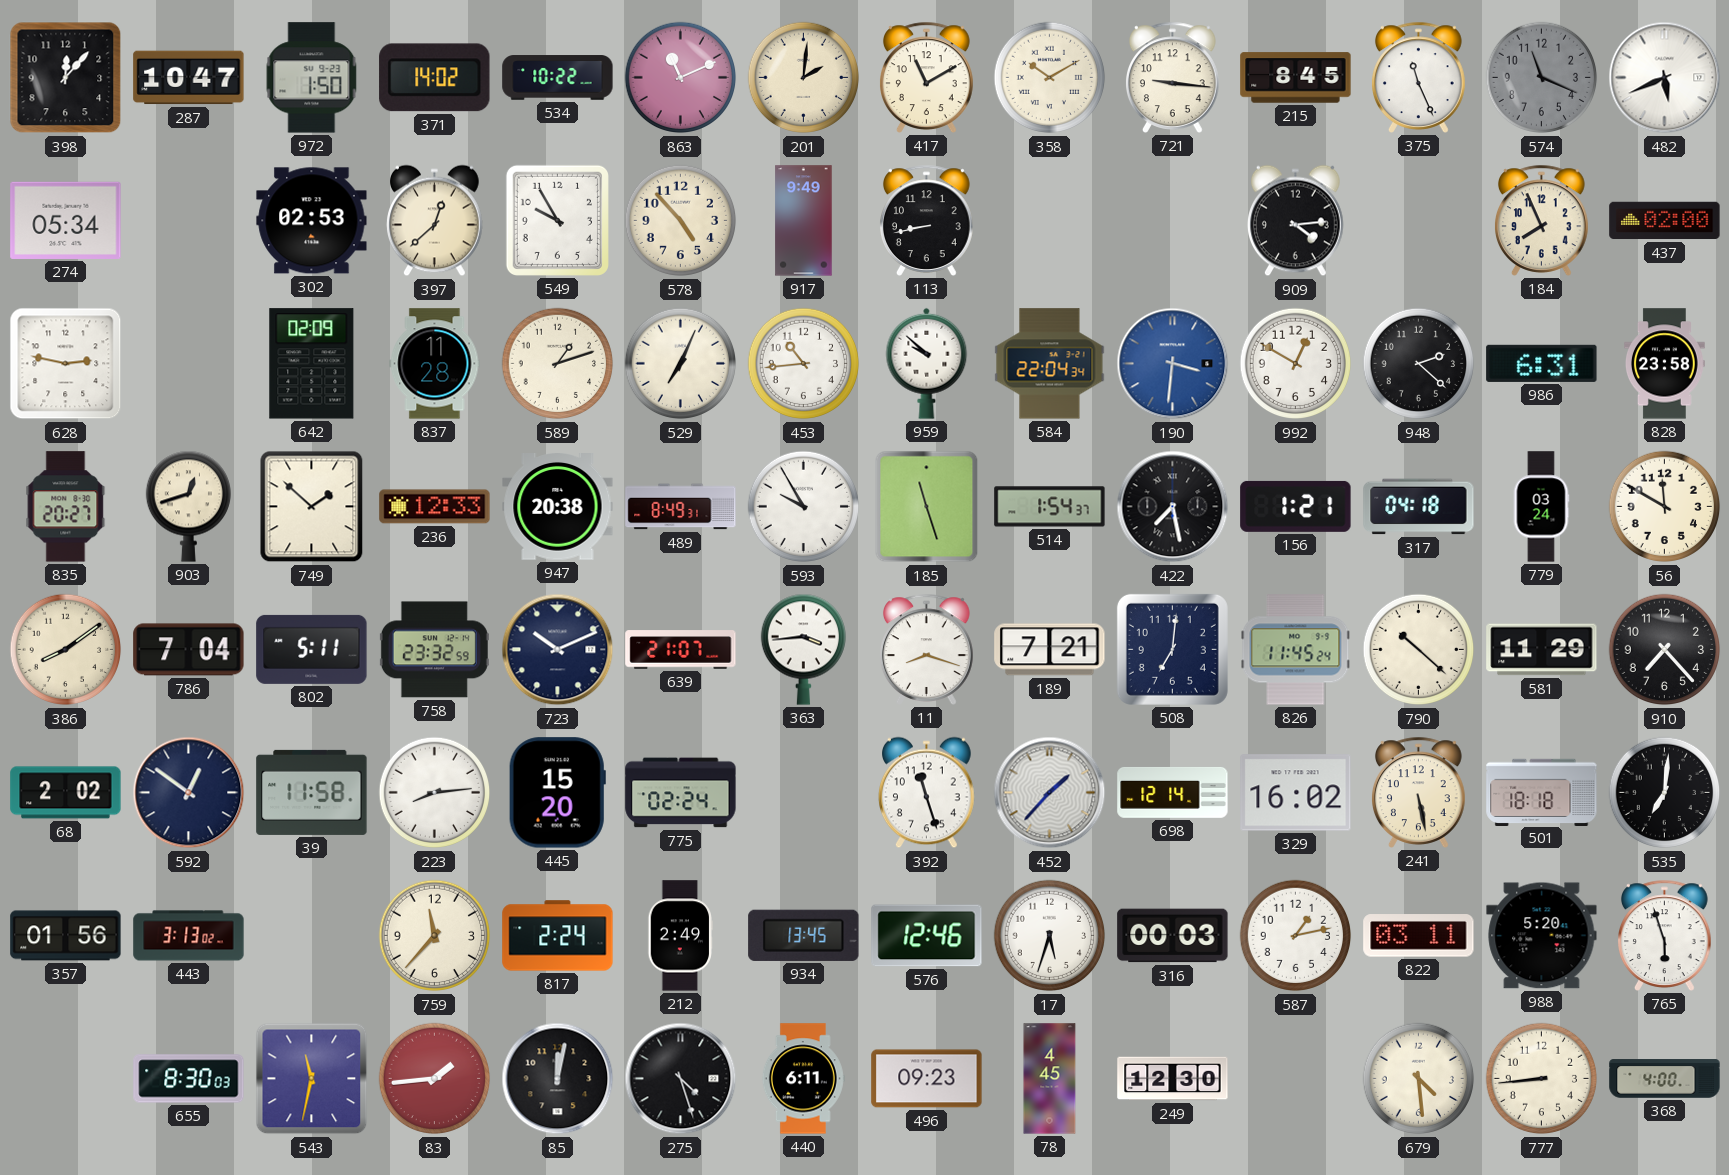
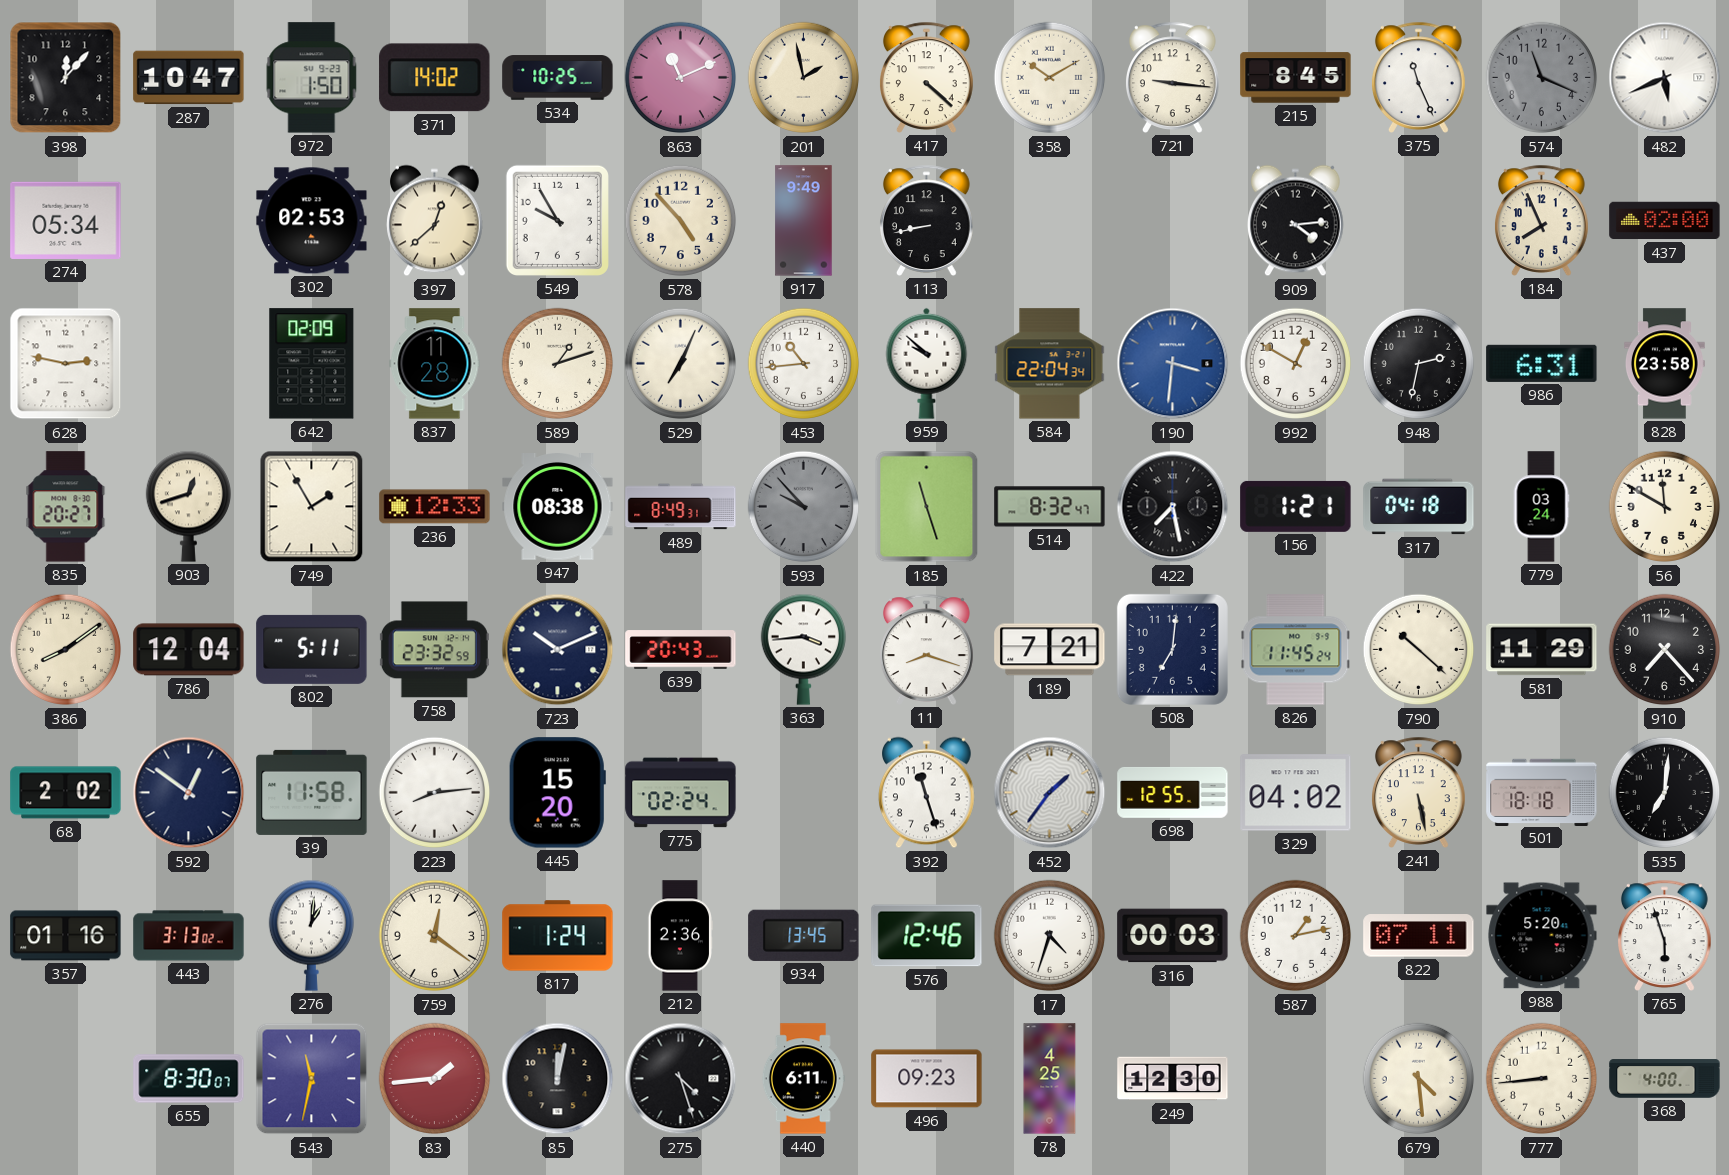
534: 10:22 -> 10:25
201: 2:01 -> 1:58
417: 11:10 -> 4:22
948: 2:22 -> 2:32
749: 1:52 -> 1:55
947: 20:38 -> 08:38
593: 9:55 -> 9:53
593 dial: white -> grey
514: 1:54 -> 8:32
786: 7:04 -> 12:04
639: 21:07 -> 20:43
452: 1:37 -> 1:36
698: 12:14 -> 12:55
329: 16:02 -> 04:02
357: 01:56 -> 01:16
276: none -> 1:01
759: 11:37 -> 12:21
817: 2:24 -> 1:24
212: 2:49 -> 2:36
17: 5:33 -> 4:33
822: 03:11 -> 07:11
655: 8:30:03 -> 8:30:07
78: 4:45 -> 4:25
